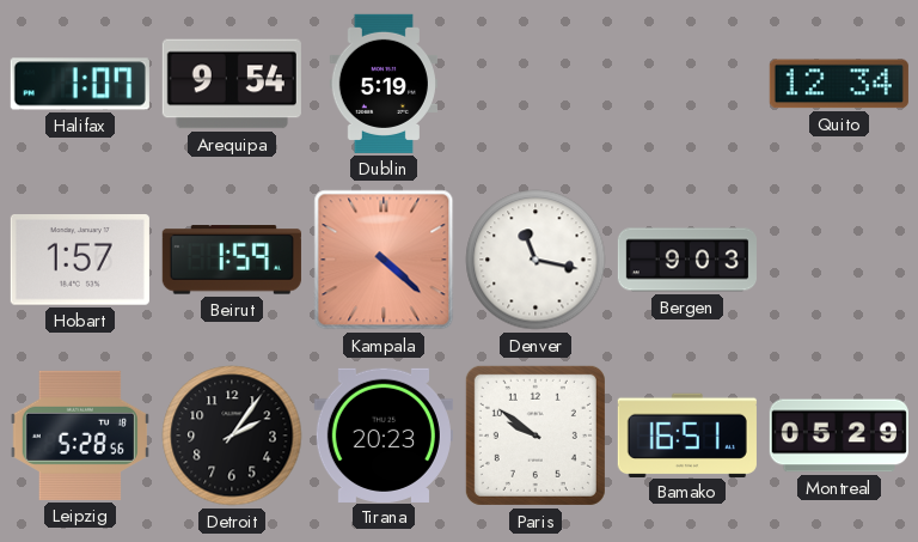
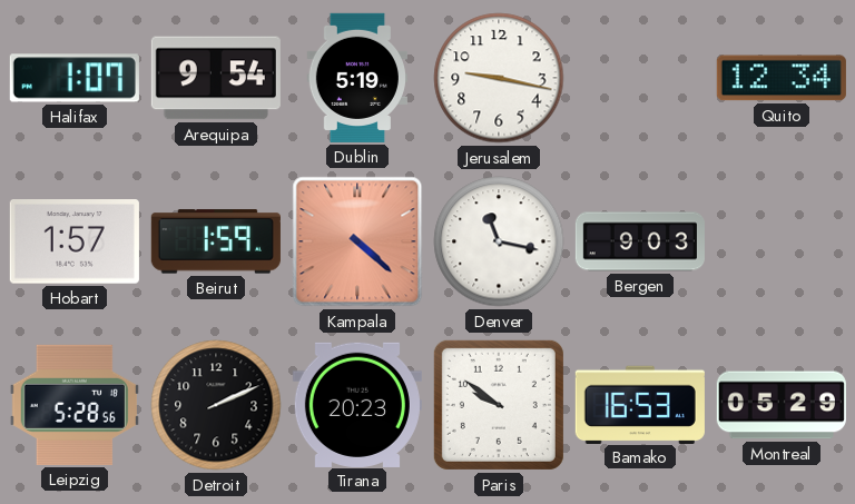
Jerusalem: none -> 9:17
Detroit: 2:06 -> 2:11
Bamako: 16:51 -> 16:53
